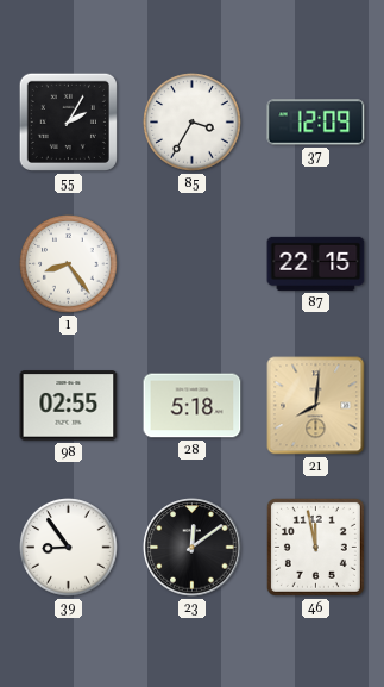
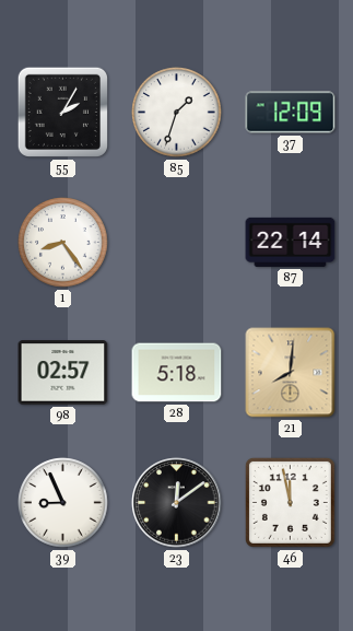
85: 3:35 -> 1:33
87: 22:15 -> 22:14
98: 02:55 -> 02:57
39: 8:54 -> 8:56
